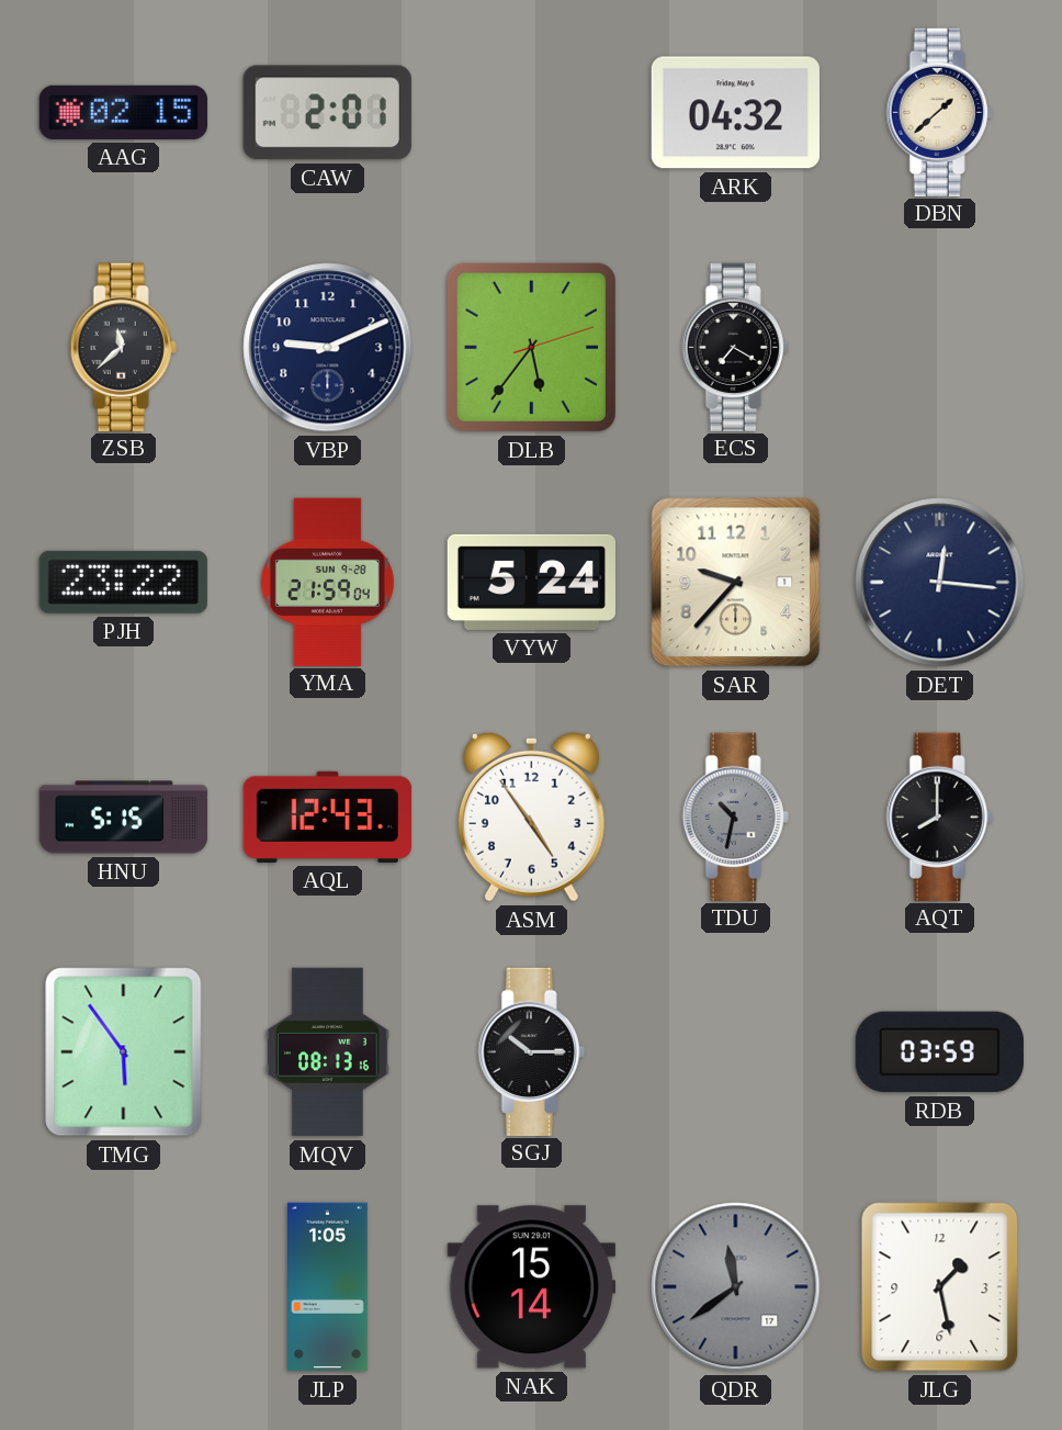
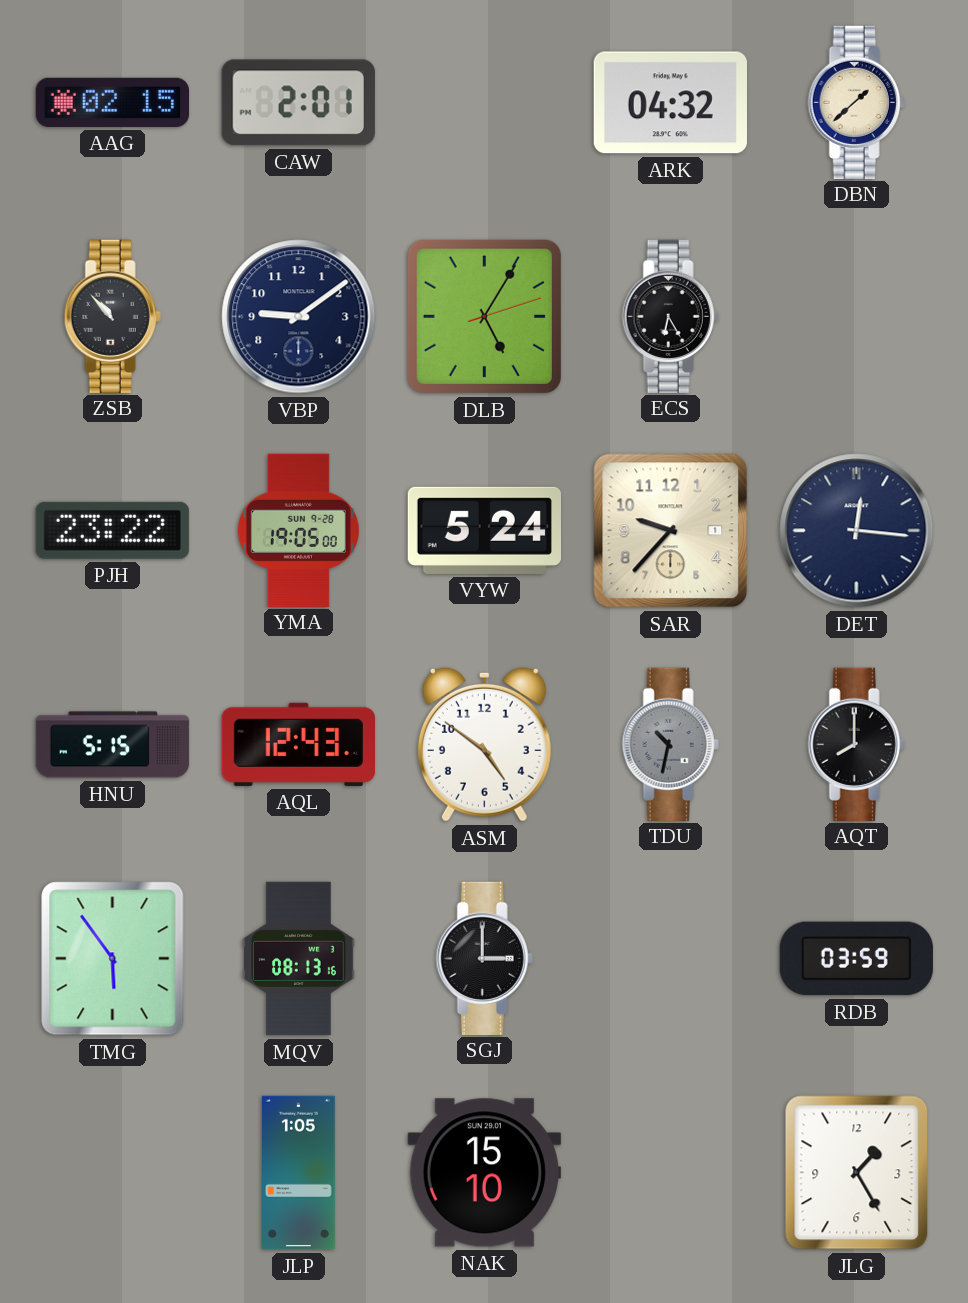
ZSB: 11:38 -> 10:53
VBP: 9:11 -> 9:09
DLB: 5:36 -> 5:05
ECS: 7:20 -> 6:25
YMA: 21:59 -> 19:05
ASM: 4:54 -> 4:51
SGJ: 10:15 -> 3:00
NAK: 15:14 -> 15:10
QDR: 11:39 -> none
JLG: 1:28 -> 1:25
